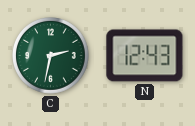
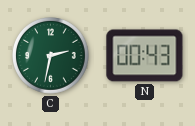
N: 12:43 -> 00:43
